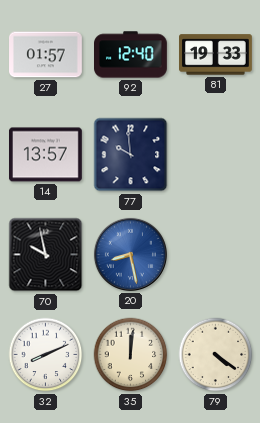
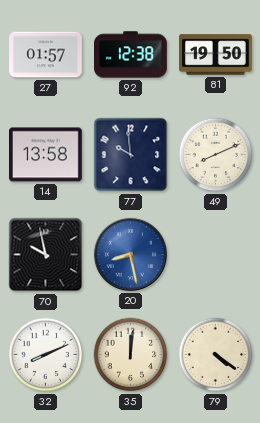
92: 12:40 -> 12:38
81: 19:33 -> 19:50
14: 13:57 -> 13:58
49: none -> 8:11
